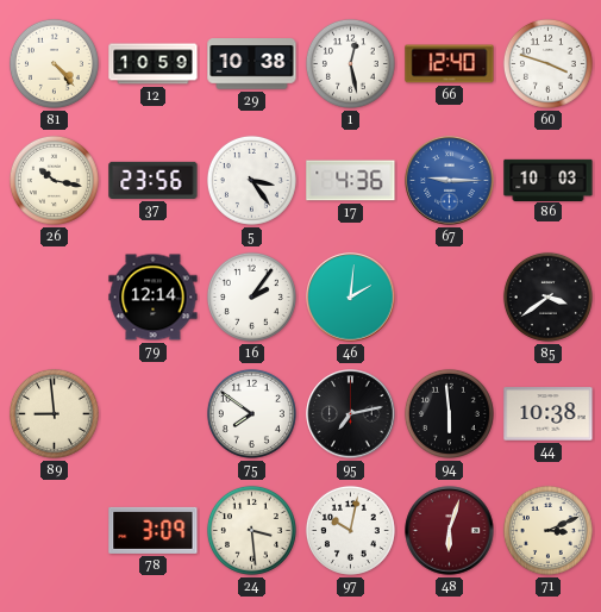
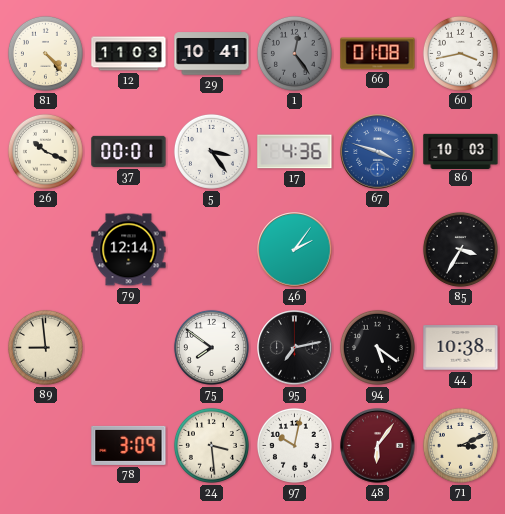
12: 10:59 -> 11:03
29: 10:38 -> 10:41
1: 12:28 -> 12:24
1 dial: white -> grey
66: 12:40 -> 01:08
60: 3:48 -> 3:43
26: 10:17 -> 10:19
37: 23:56 -> 00:01
67: 9:15 -> 3:48
16: 2:06 -> none
46: 2:01 -> 2:06
85: 3:39 -> 3:35
94: 5:59 -> 5:21
48: 6:03 -> 6:06
